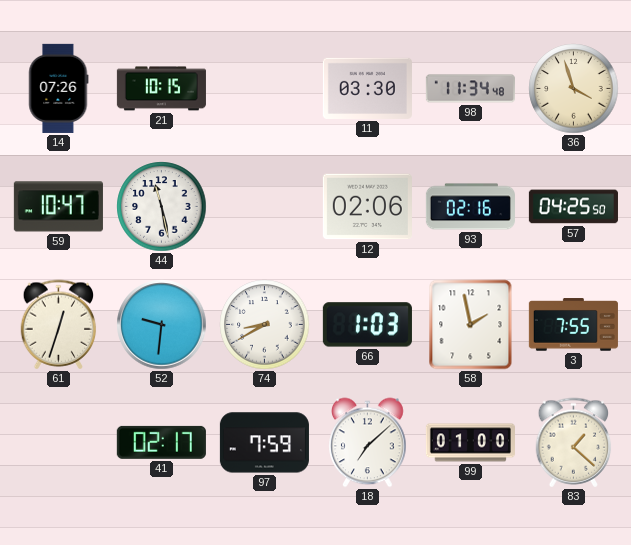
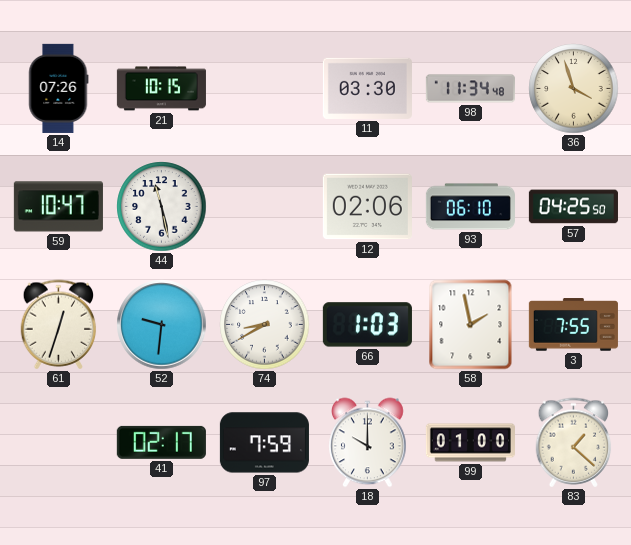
93: 02:16 -> 06:10
18: 7:08 -> 10:00
